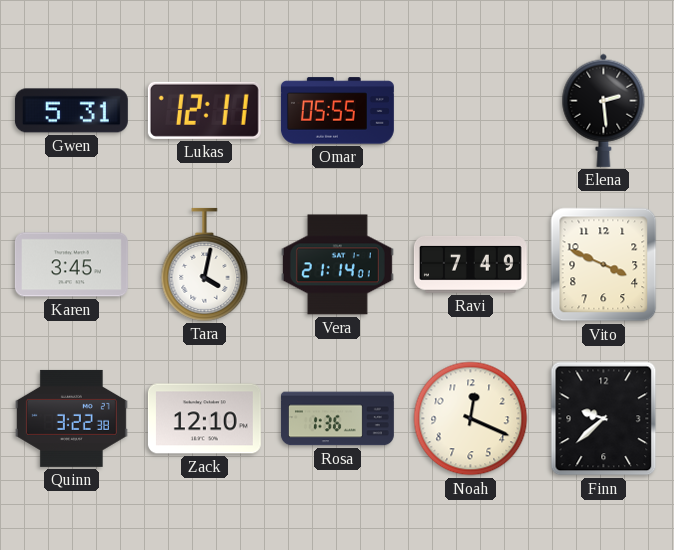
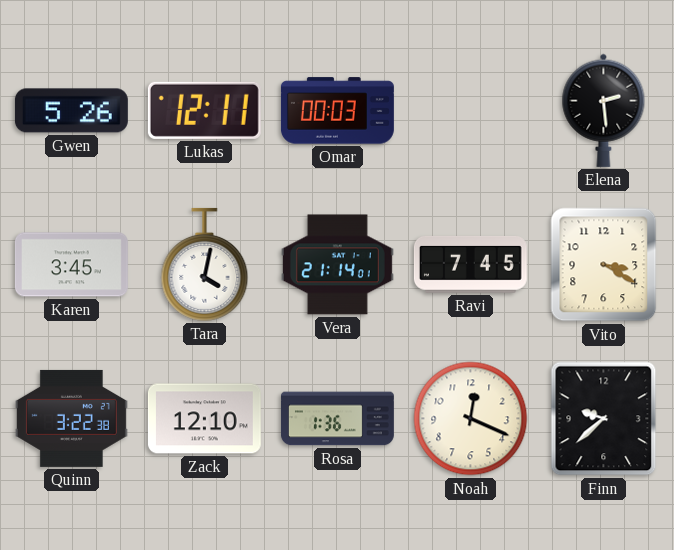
Gwen: 5:31 -> 5:26
Omar: 05:55 -> 00:03
Ravi: 7:49 -> 7:45
Vito: 3:49 -> 3:20
